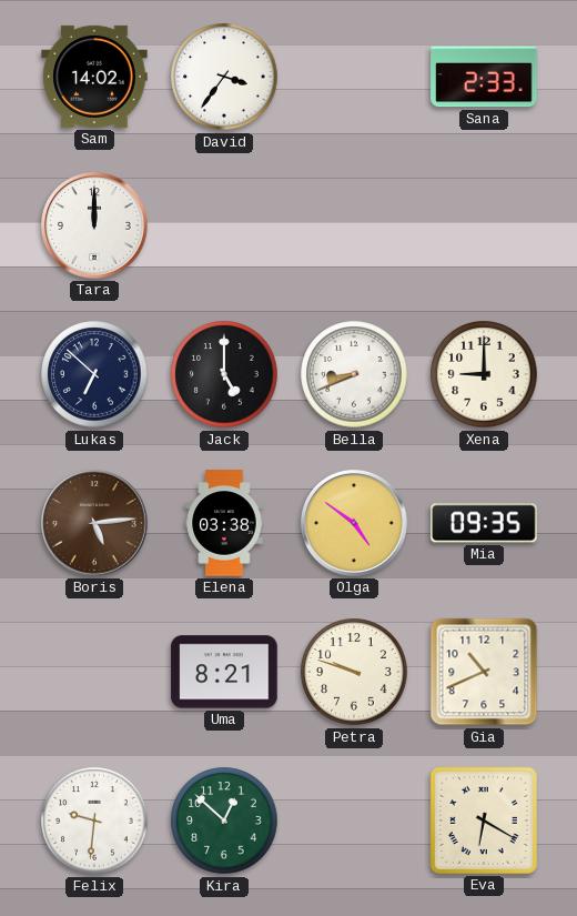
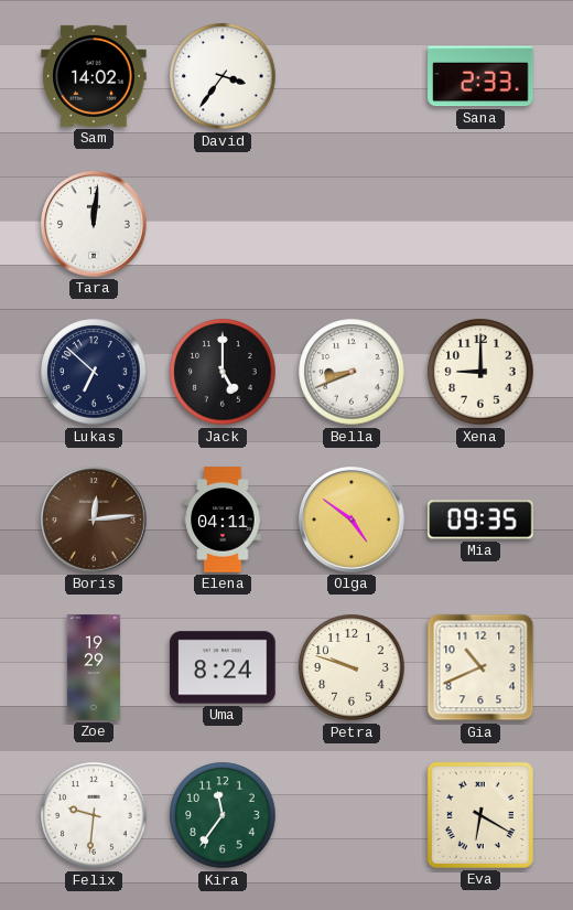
Tara: 12:00 -> 12:01
Boris: 5:14 -> 12:14
Elena: 03:38 -> 04:11
Zoe: none -> 19:29
Uma: 8:21 -> 8:24
Kira: 12:52 -> 11:36
